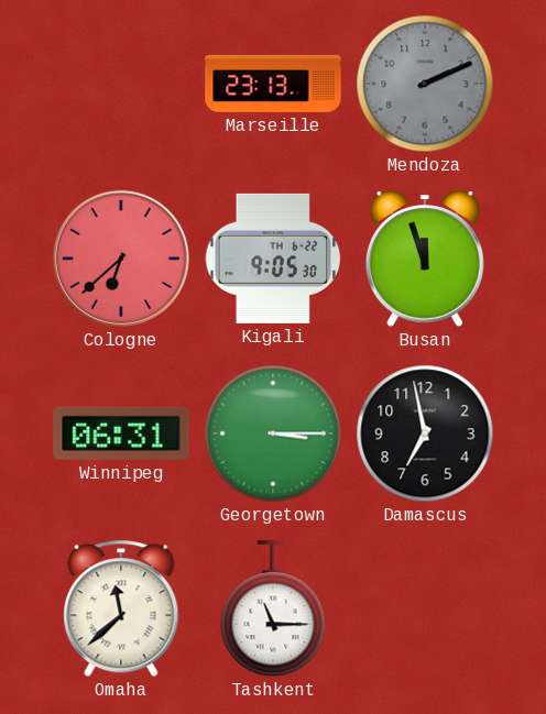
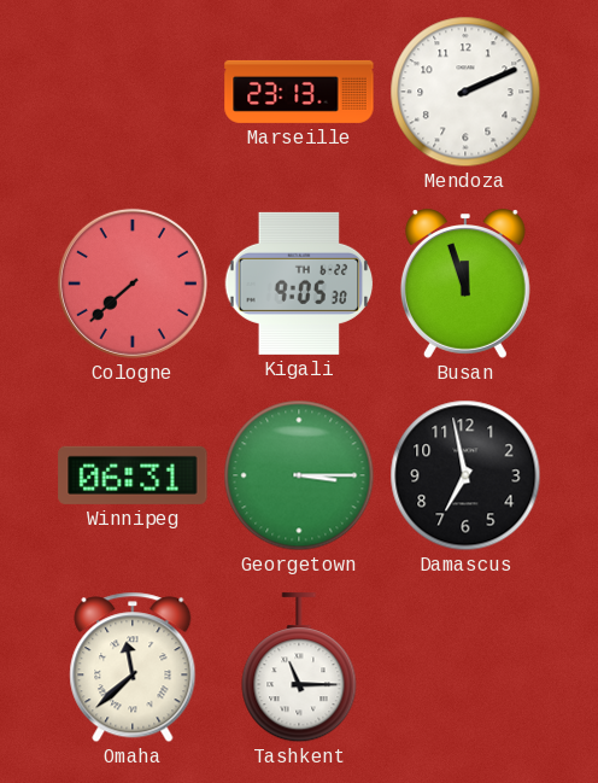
Mendoza dial: grey -> white
Cologne: 6:38 -> 7:38
